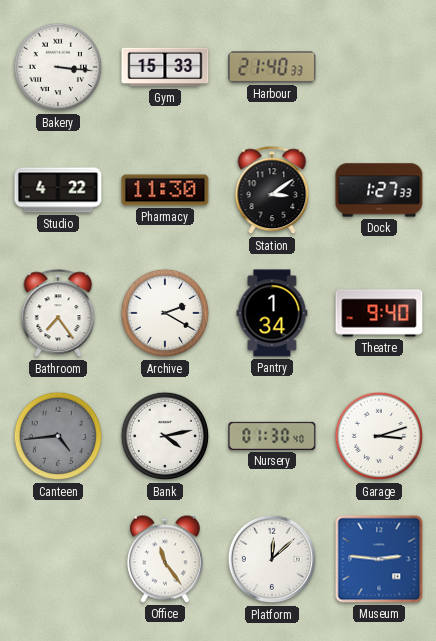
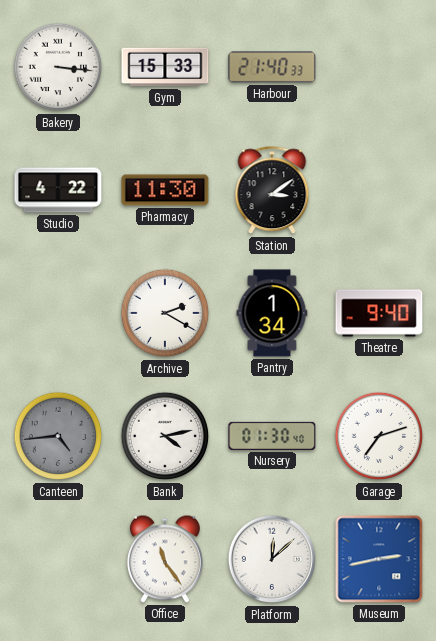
Dock: 1:27 -> none
Bathroom: 7:24 -> none
Garage: 3:12 -> 7:12
Museum: 2:46 -> 2:43
